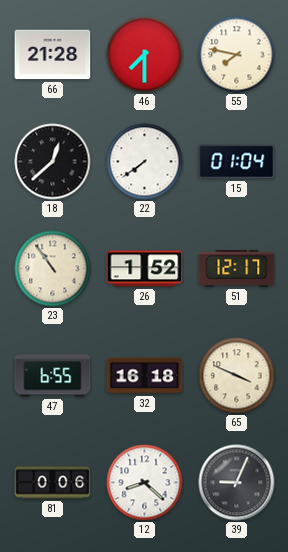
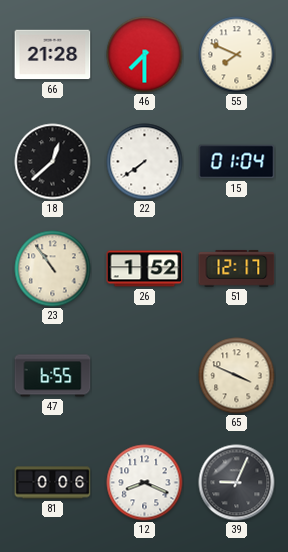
55: 7:47 -> 7:49
32: 16:18 -> none
12: 8:22 -> 8:19
